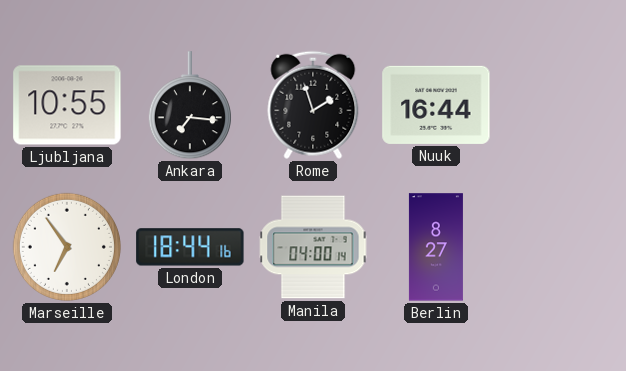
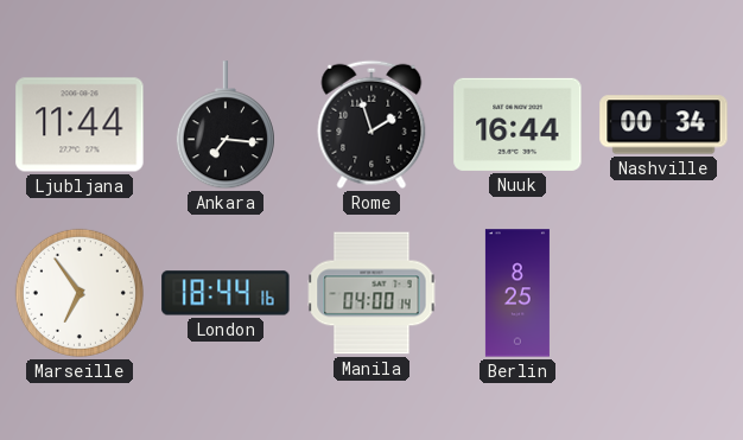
Ljubljana: 10:55 -> 11:44
Nashville: none -> 00:34
Berlin: 8:27 -> 8:25
